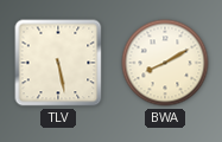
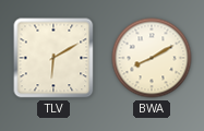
TLV: 5:28 -> 6:10
